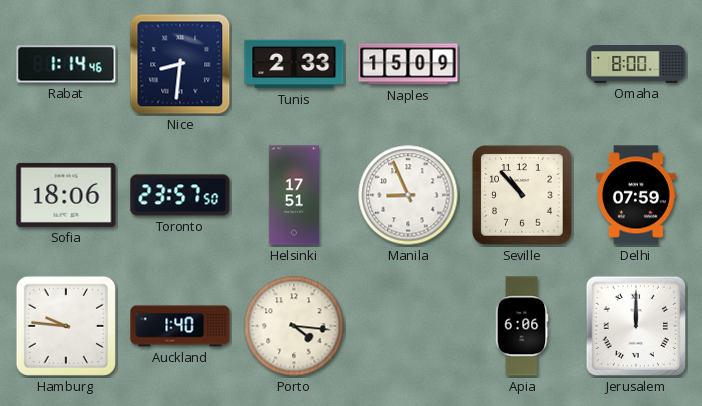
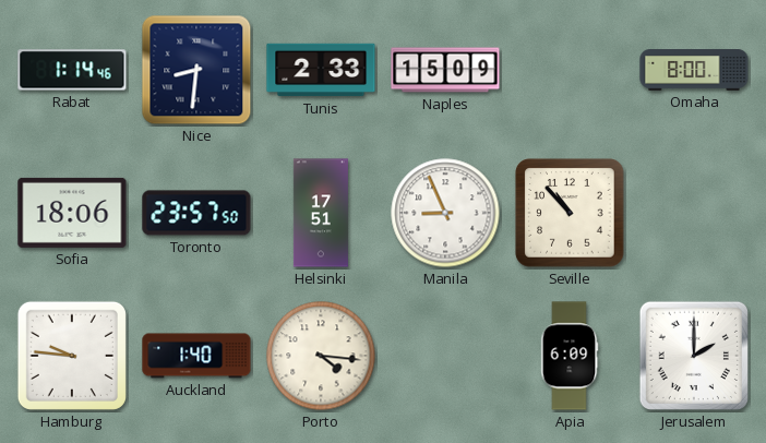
Delhi: 07:59 -> none
Apia: 6:06 -> 6:09
Jerusalem: 12:00 -> 2:00
